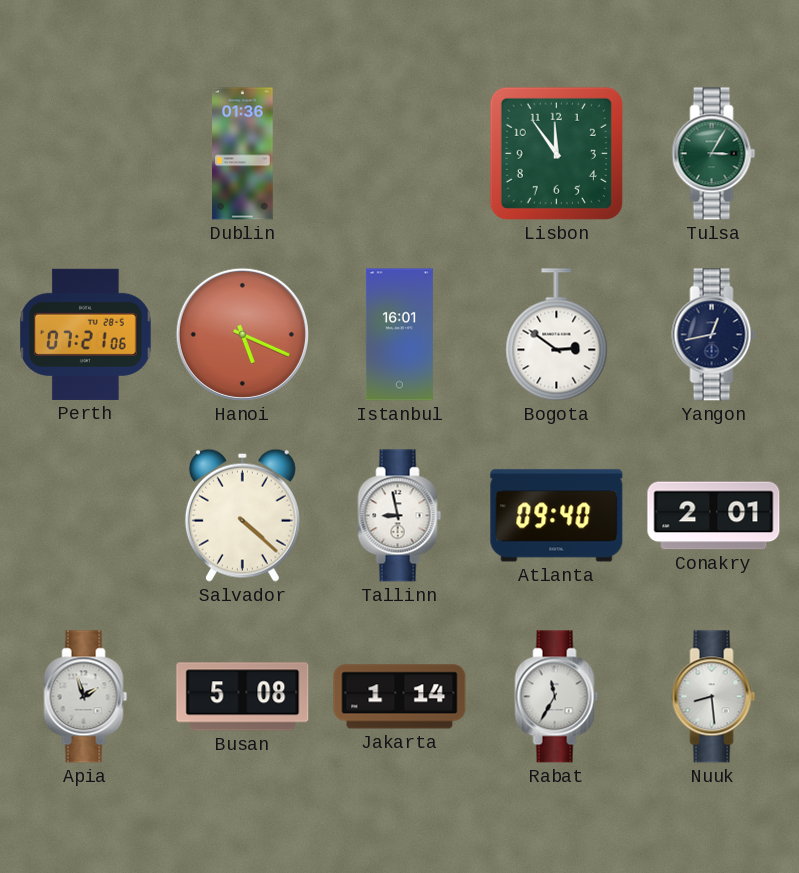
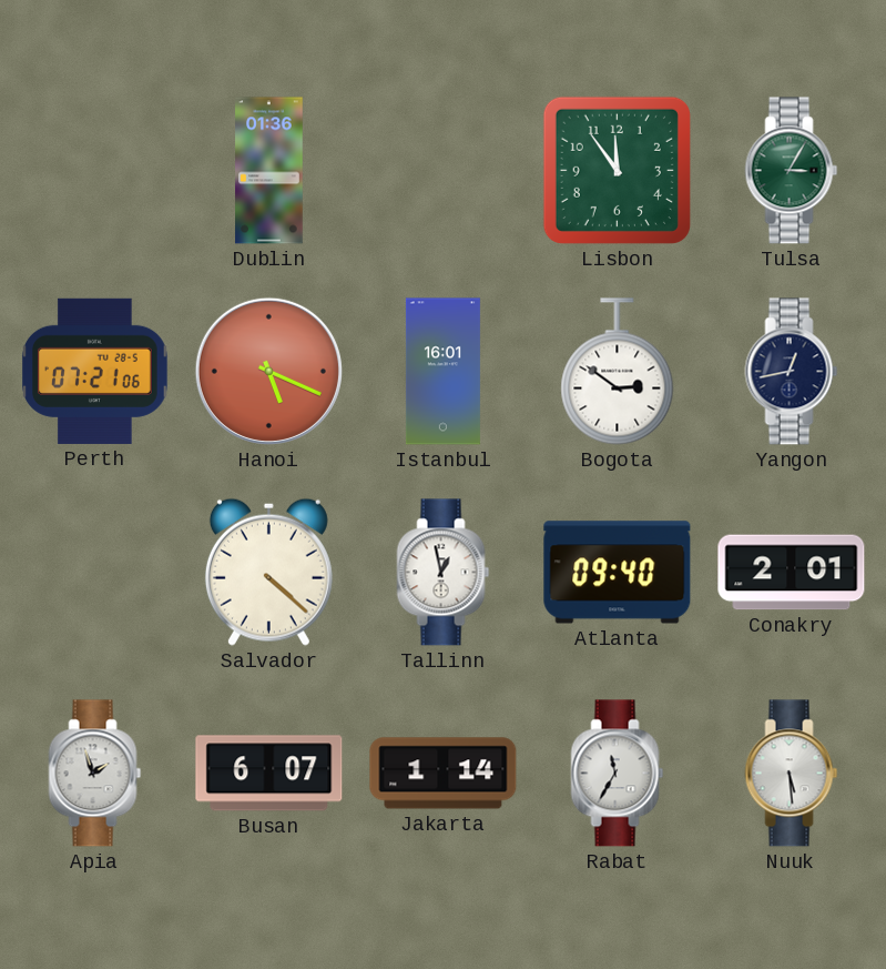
Tallinn: 8:58 -> 12:58
Busan: 5:08 -> 6:07
Nuuk: 8:29 -> 5:29
